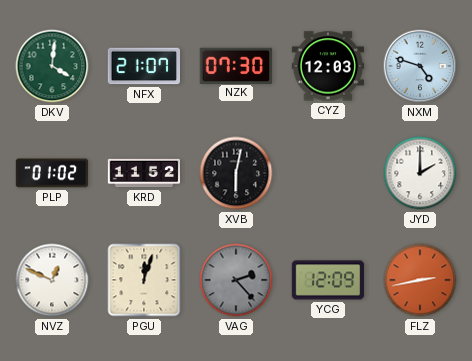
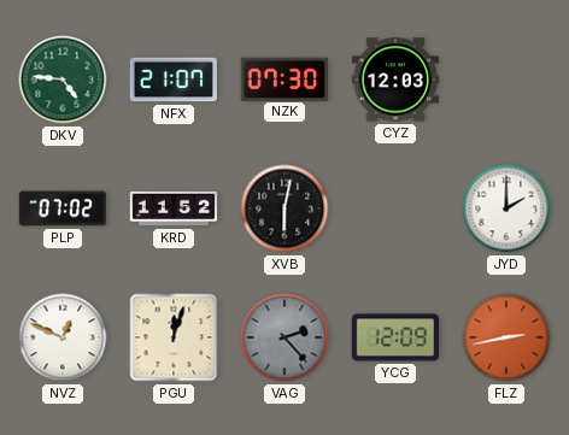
DKV: 4:01 -> 4:46
NXM: 4:48 -> none
PLP: 01:02 -> 07:02
